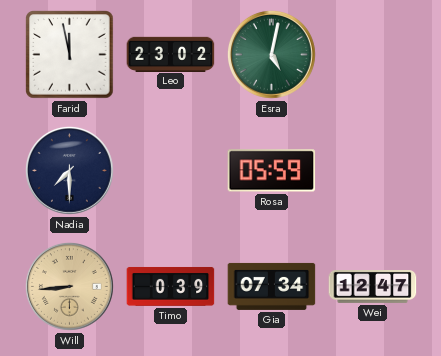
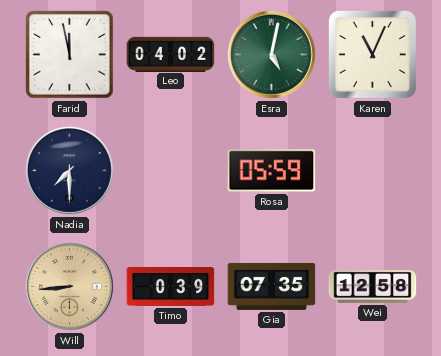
Leo: 23:02 -> 04:02
Karen: none -> 11:04
Gia: 07:34 -> 07:35
Wei: 12:47 -> 12:58
